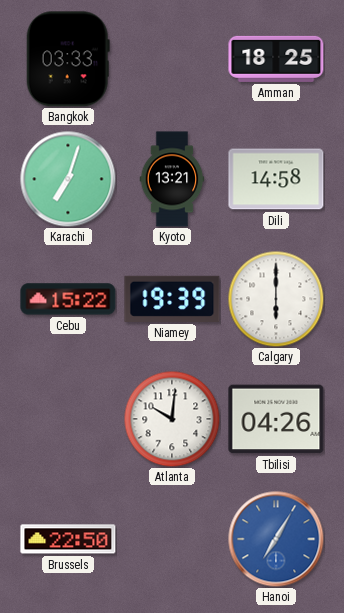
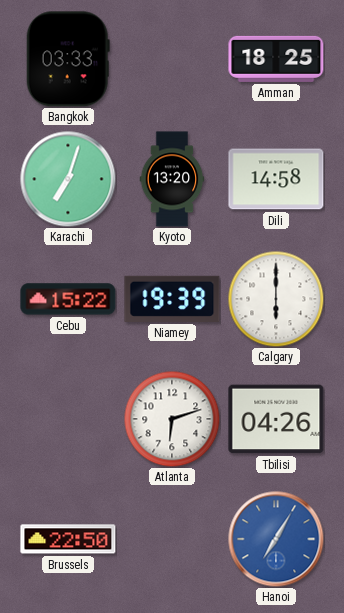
Kyoto: 13:21 -> 13:20
Atlanta: 10:01 -> 6:12
